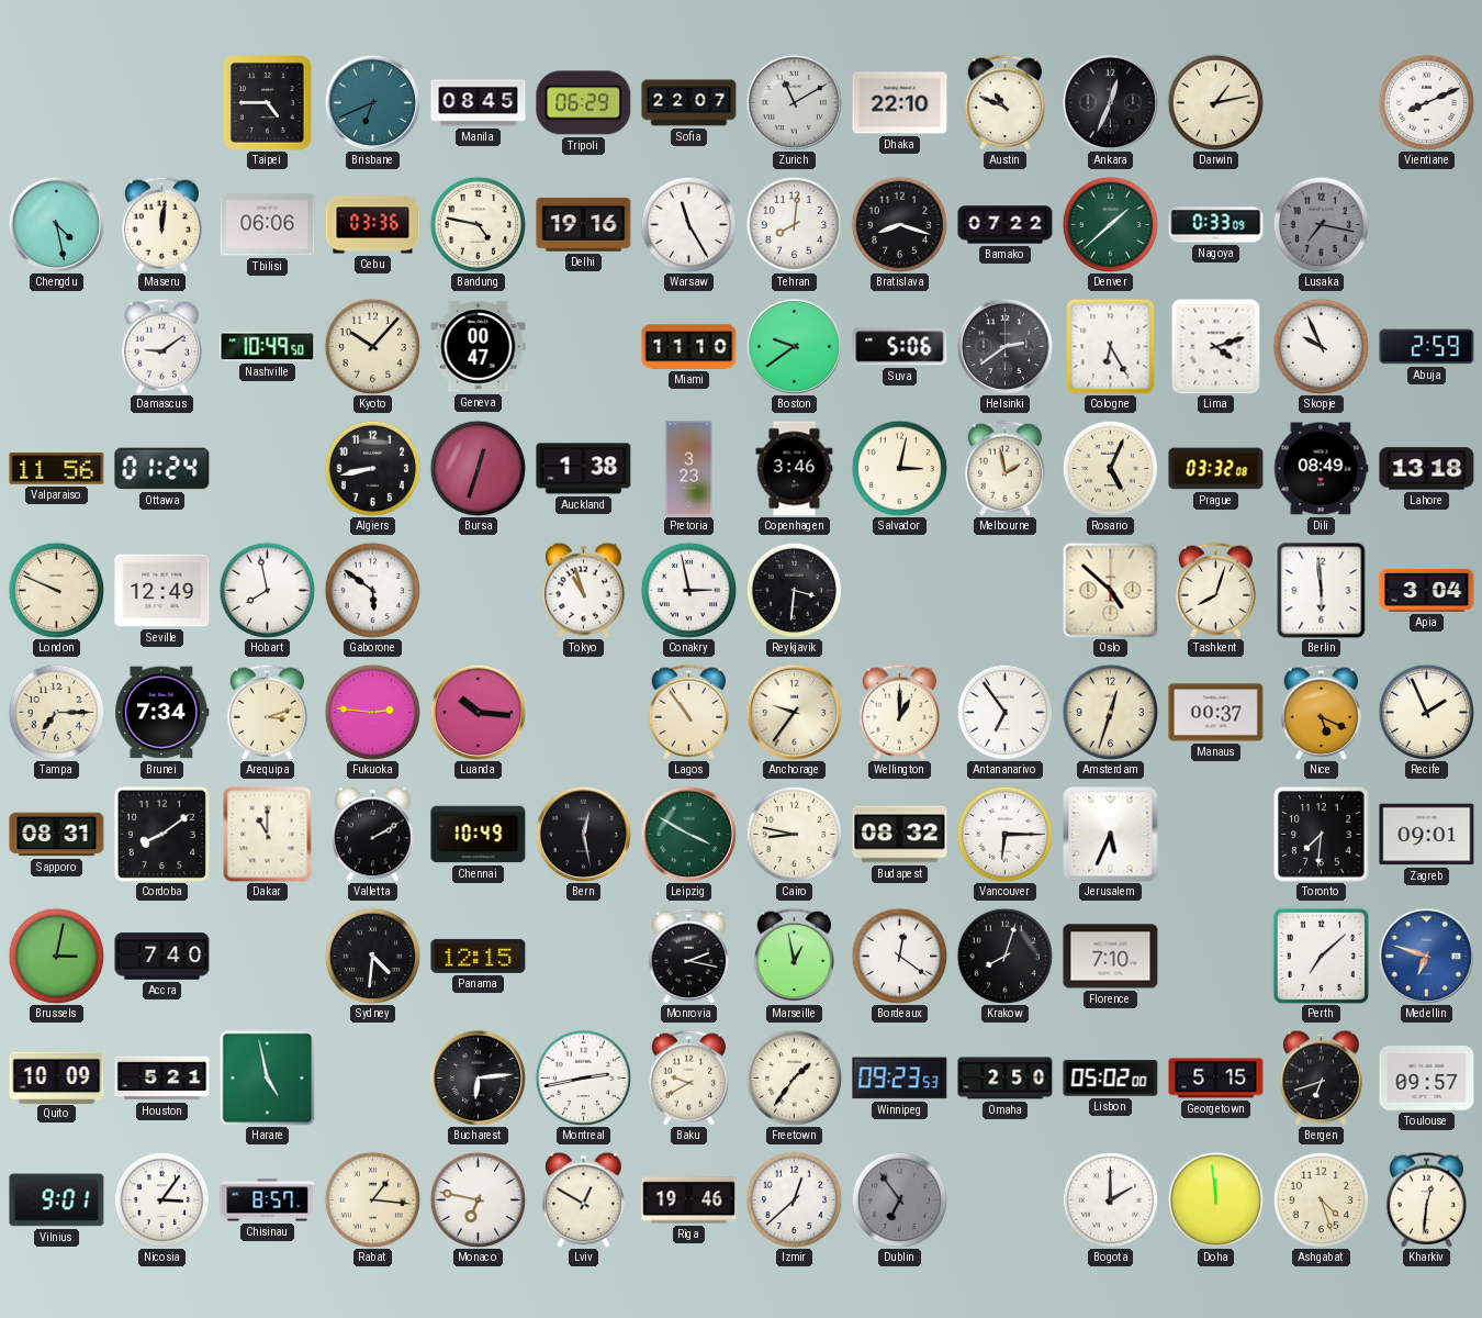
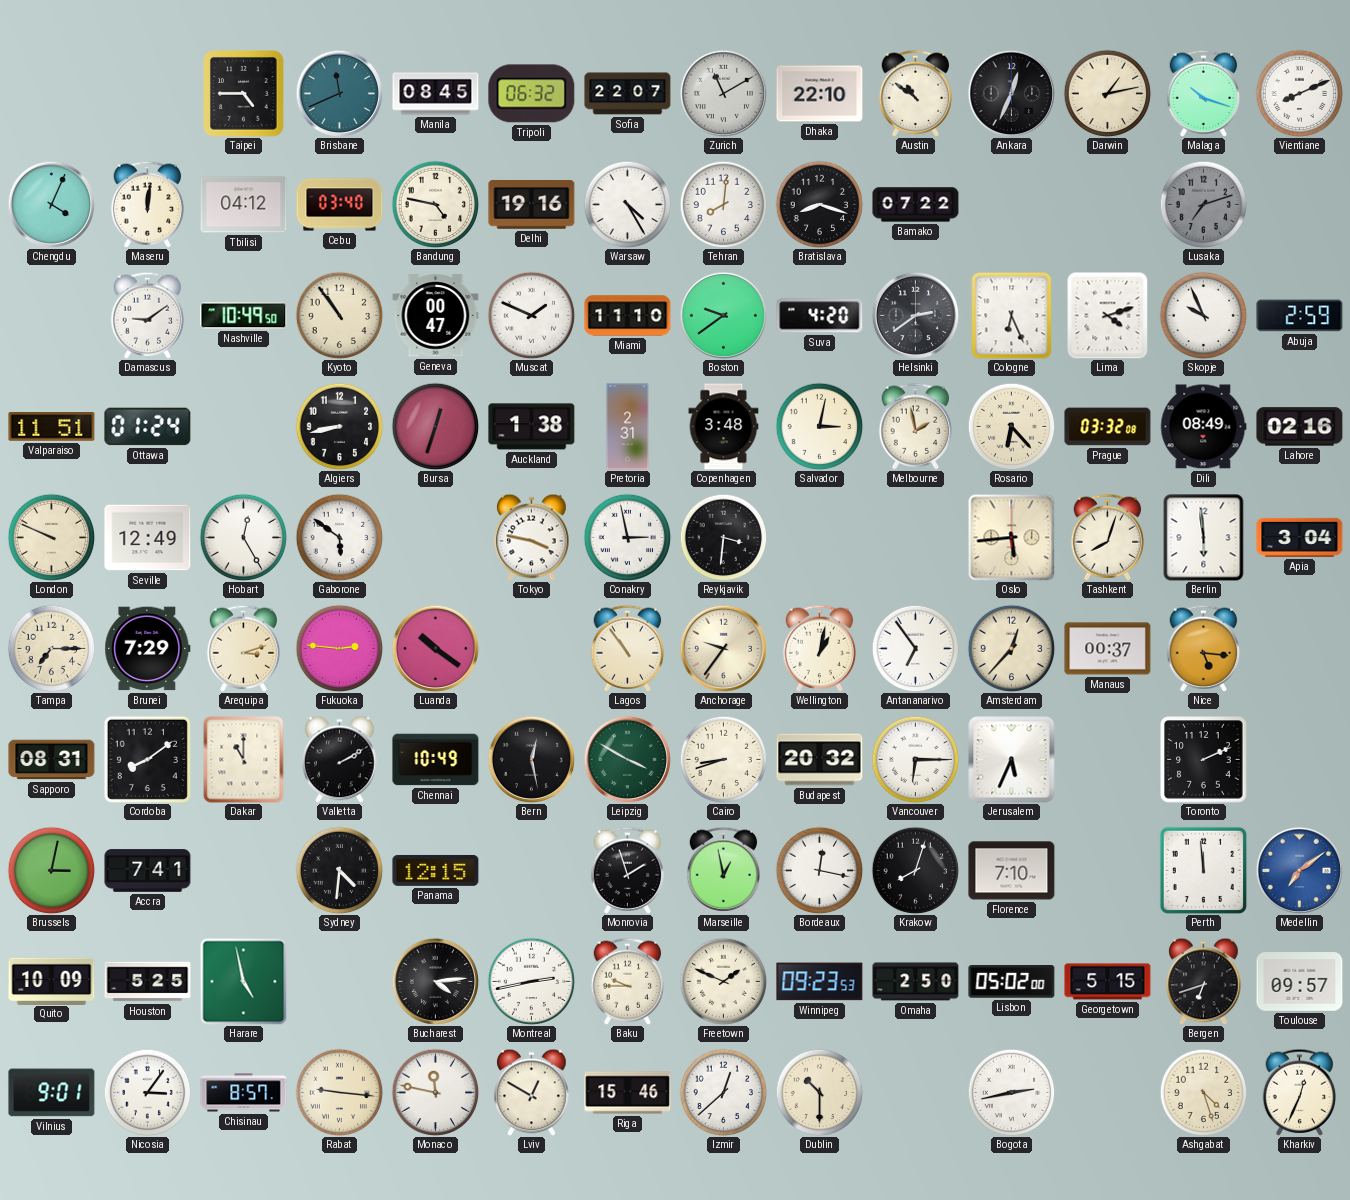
Brisbane: 6:41 -> 11:41
Tripoli: 06:29 -> 06:32
Austin: 10:49 -> 10:51
Malaga: none -> 10:18
Chengdu: 4:28 -> 4:04
Tbilisi: 06:06 -> 04:12
Cebu: 03:36 -> 03:40
Warsaw: 11:25 -> 4:25
Denver: 1:38 -> none
Nagoya: 0:33 -> none
Lusaka: 7:17 -> 7:12
Kyoto: 10:07 -> 10:54
Muscat: none -> 1:49
Suva: 5:06 -> 4:20
Cologne: 6:25 -> 6:26
Valparaiso: 11:56 -> 11:51
Pretoria: 3:23 -> 2:31
Copenhagen: 3:46 -> 3:48
Rosario: 5:04 -> 6:23
Lahore: 13:18 -> 02:16
Hobart: 7:58 -> 12:25
Tokyo: 10:57 -> 3:47
Oslo: 4:52 -> 5:44
Brunei: 7:34 -> 7:29
Luanda: 10:16 -> 10:21
Wellington: 1:00 -> 1:02
Amsterdam: 12:33 -> 12:37
Nice: 5:19 -> 5:16
Recife: 1:56 -> none
Cairo: 8:47 -> 8:42
Budapest: 08:32 -> 20:32
Toronto: 7:31 -> 2:11
Zagreb: 09:01 -> none
Accra: 7:40 -> 7:41
Monrovia: 2:17 -> 1:57
Bordeaux: 12:21 -> 12:17
Perth: 7:08 -> 11:59
Medellin: 6:48 -> 7:09
Houston: 5:21 -> 5:25
Bucharest: 6:14 -> 4:14
Baku: 9:40 -> 9:45
Freetown: 1:36 -> 1:49
Rabat: 1:16 -> 9:16
Monaco: 6:47 -> 11:47
Riga: 19:46 -> 15:46
Dublin: 6:54 -> 10:30
Dublin dial: grey -> cream
Bogota: 2:00 -> 2:43
Doha: 11:59 -> none
Kharkiv: 12:31 -> 12:34
